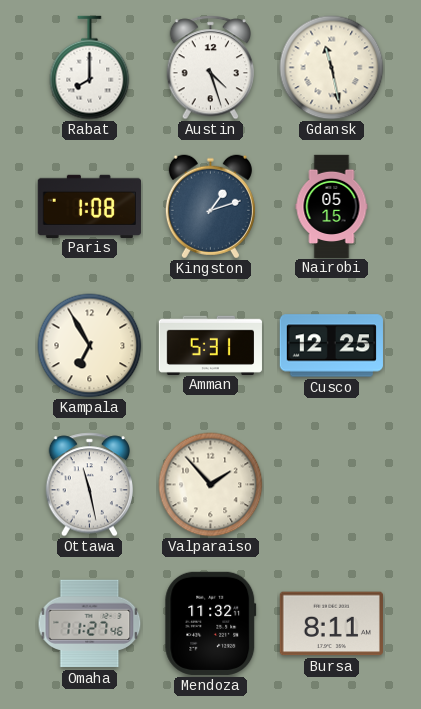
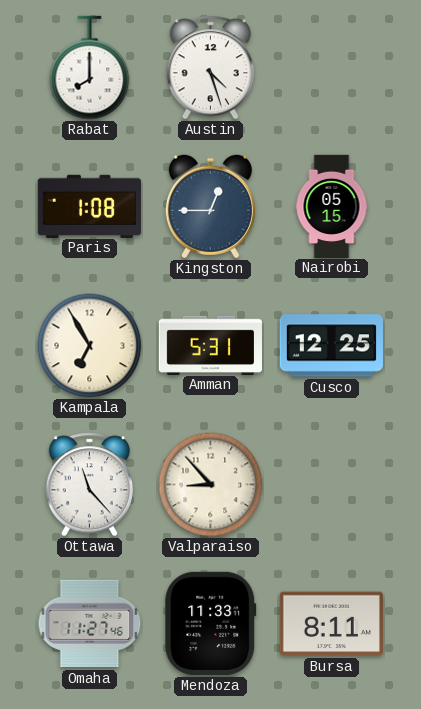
Gdansk: 11:28 -> none
Kingston: 1:12 -> 12:45
Ottawa: 11:28 -> 11:23
Valparaiso: 1:53 -> 8:53
Mendoza: 11:32 -> 11:33
